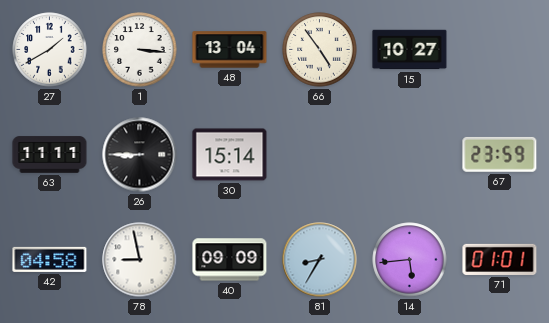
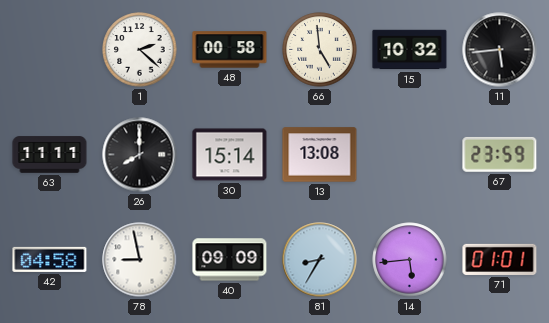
27: 1:40 -> none
1: 3:16 -> 2:22
48: 13:04 -> 00:58
66: 4:54 -> 4:59
15: 10:27 -> 10:32
11: none -> 5:44
26: 8:45 -> 8:00
13: none -> 13:08
